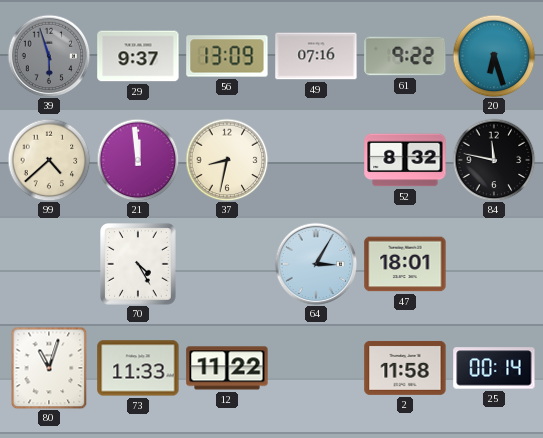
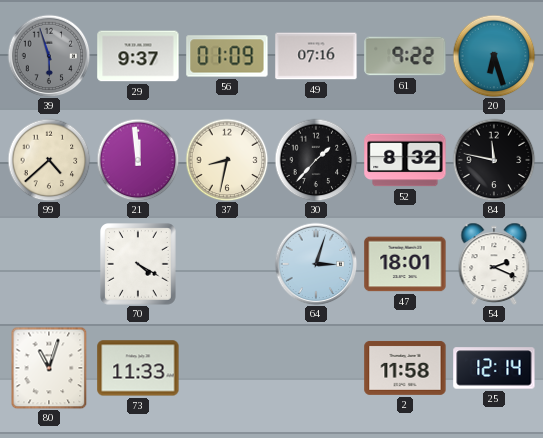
56: 13:09 -> 01:09
30: none -> 1:37
70: 4:25 -> 4:20
64: 3:05 -> 3:03
54: none -> 2:19
12: 11:22 -> none
25: 00:14 -> 12:14
